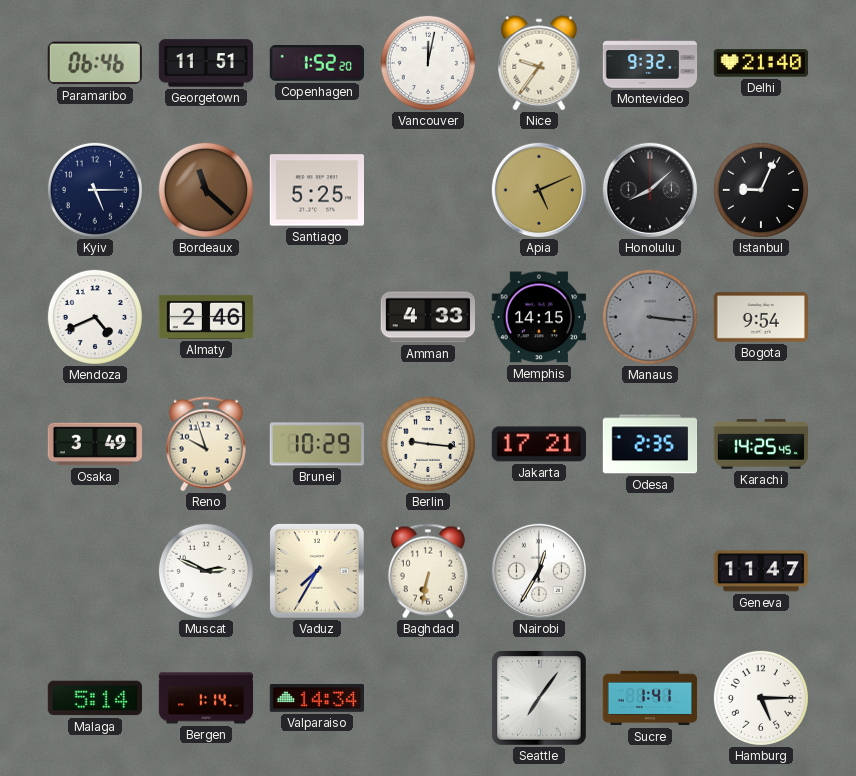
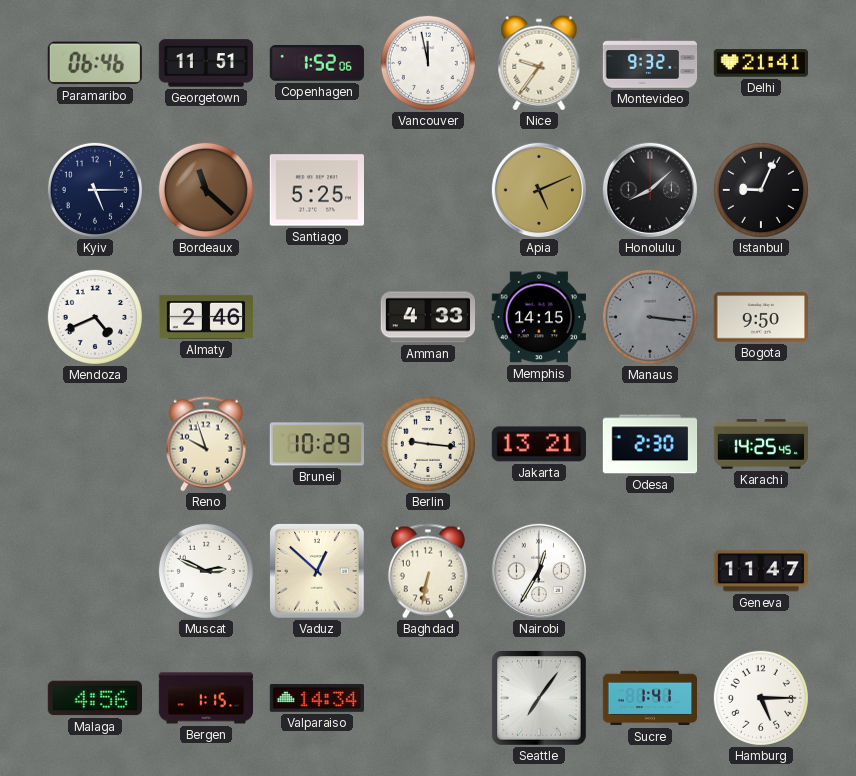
Copenhagen: 1:52:20 -> 1:52:06
Vancouver: 12:02 -> 11:58
Delhi: 21:40 -> 21:41
Bogota: 9:54 -> 9:50
Osaka: 3:49 -> none
Jakarta: 17:21 -> 13:21
Odesa: 2:35 -> 2:30
Vaduz: 7:35 -> 12:52
Malaga: 5:14 -> 4:56
Bergen: 1:14 -> 1:15
